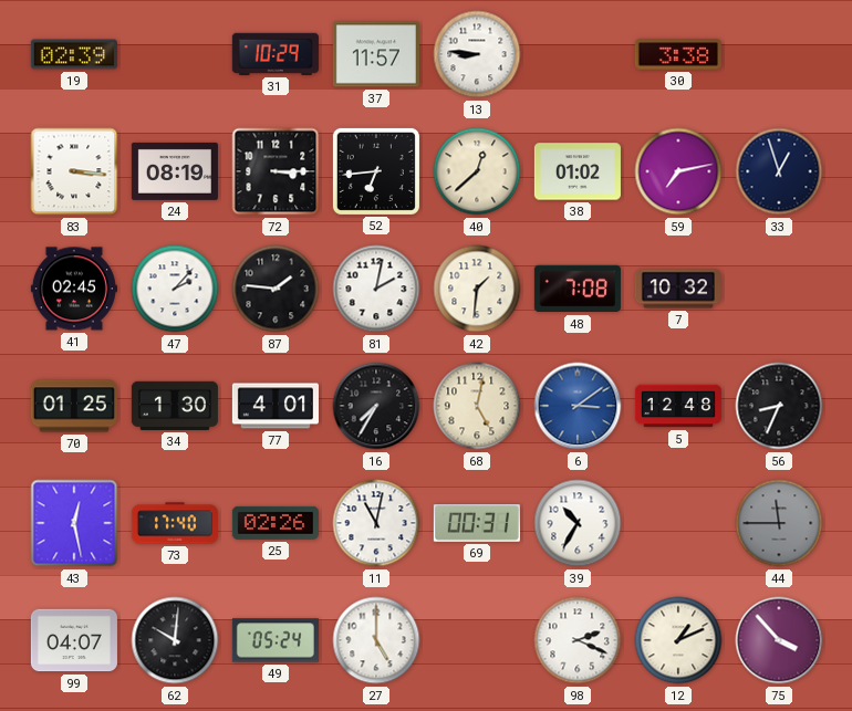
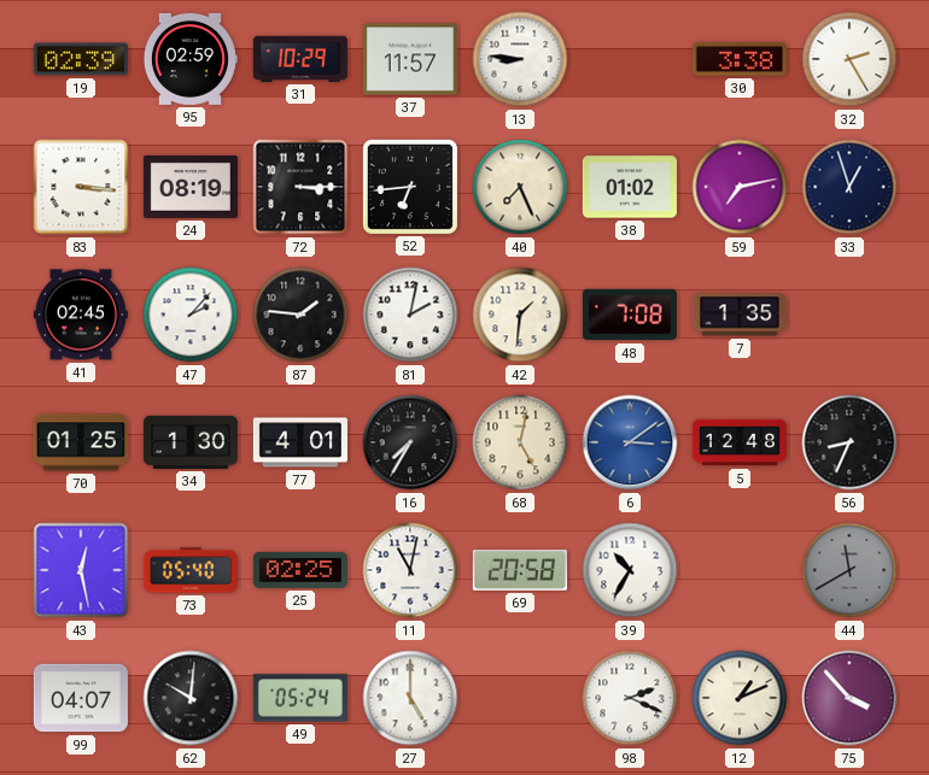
95: none -> 02:59
32: none -> 2:25
40: 12:38 -> 7:26
7: 10:32 -> 1:35
73: 17:40 -> 05:40
25: 02:26 -> 02:25
69: 00:31 -> 20:58
44: 11:45 -> 11:40
